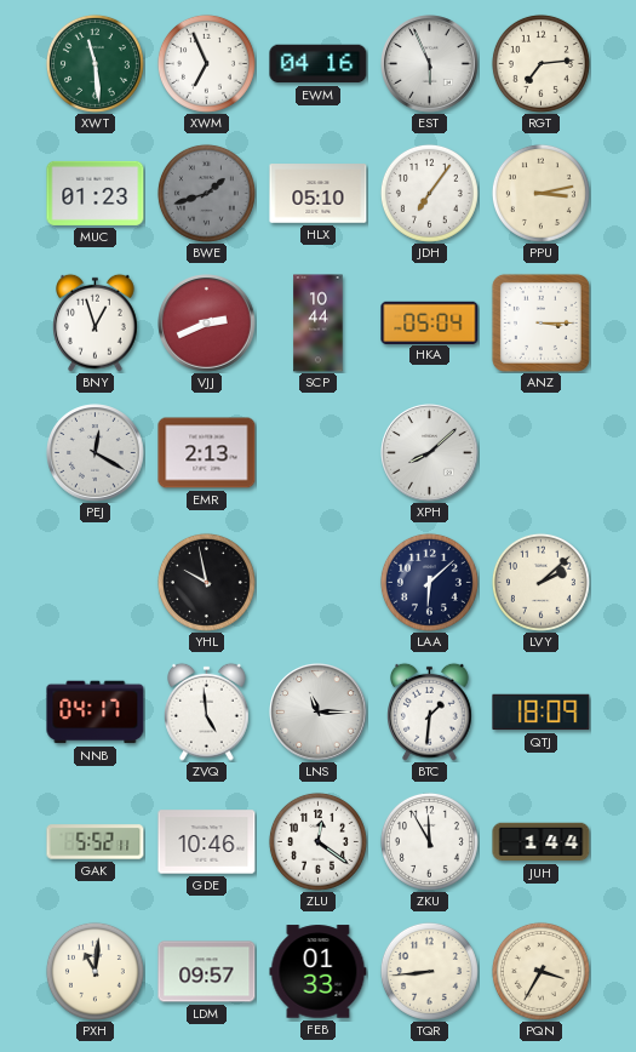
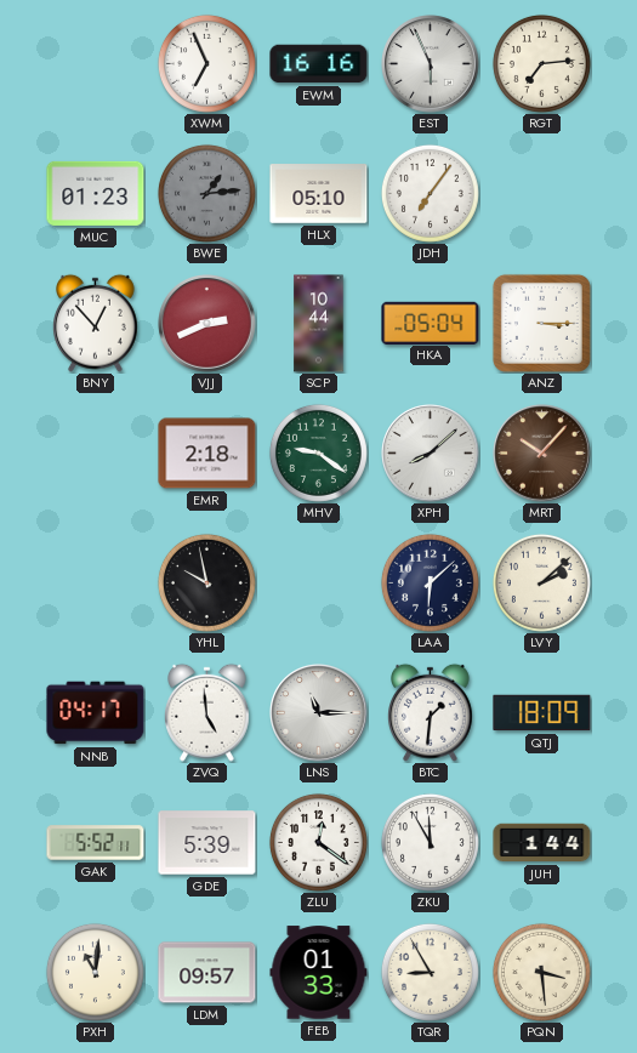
XWT: 11:29 -> none
EWM: 04:16 -> 16:16
BWE: 1:42 -> 1:14
PPU: 3:13 -> none
BNY: 12:57 -> 12:53
PEJ: 12:20 -> none
EMR: 2:13 -> 2:18
MHV: none -> 9:21
MRT: none -> 10:07
GDE: 10:46 -> 5:39
TQR: 8:44 -> 8:55
PQN: 3:35 -> 3:29
